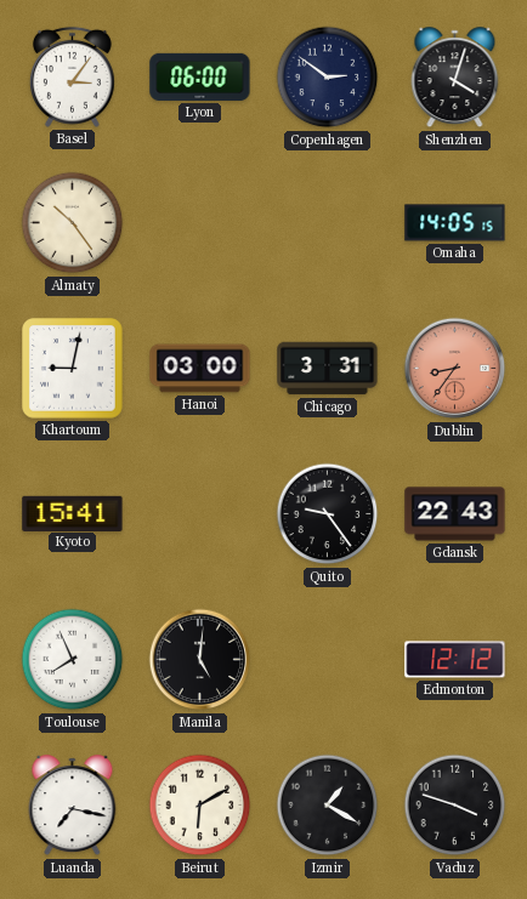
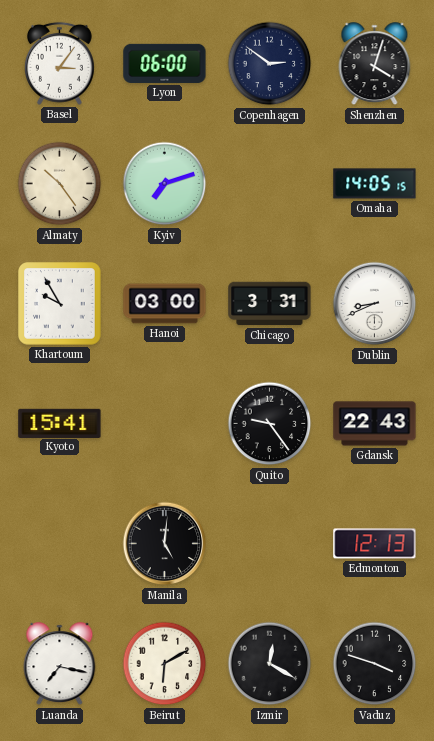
Kyiv: none -> 7:12
Khartoum: 9:02 -> 9:55
Dublin: 8:36 -> 8:41
Dublin dial: salmon -> white
Toulouse: 7:56 -> none
Edmonton: 12:12 -> 12:13
Izmir: 1:20 -> 12:20
